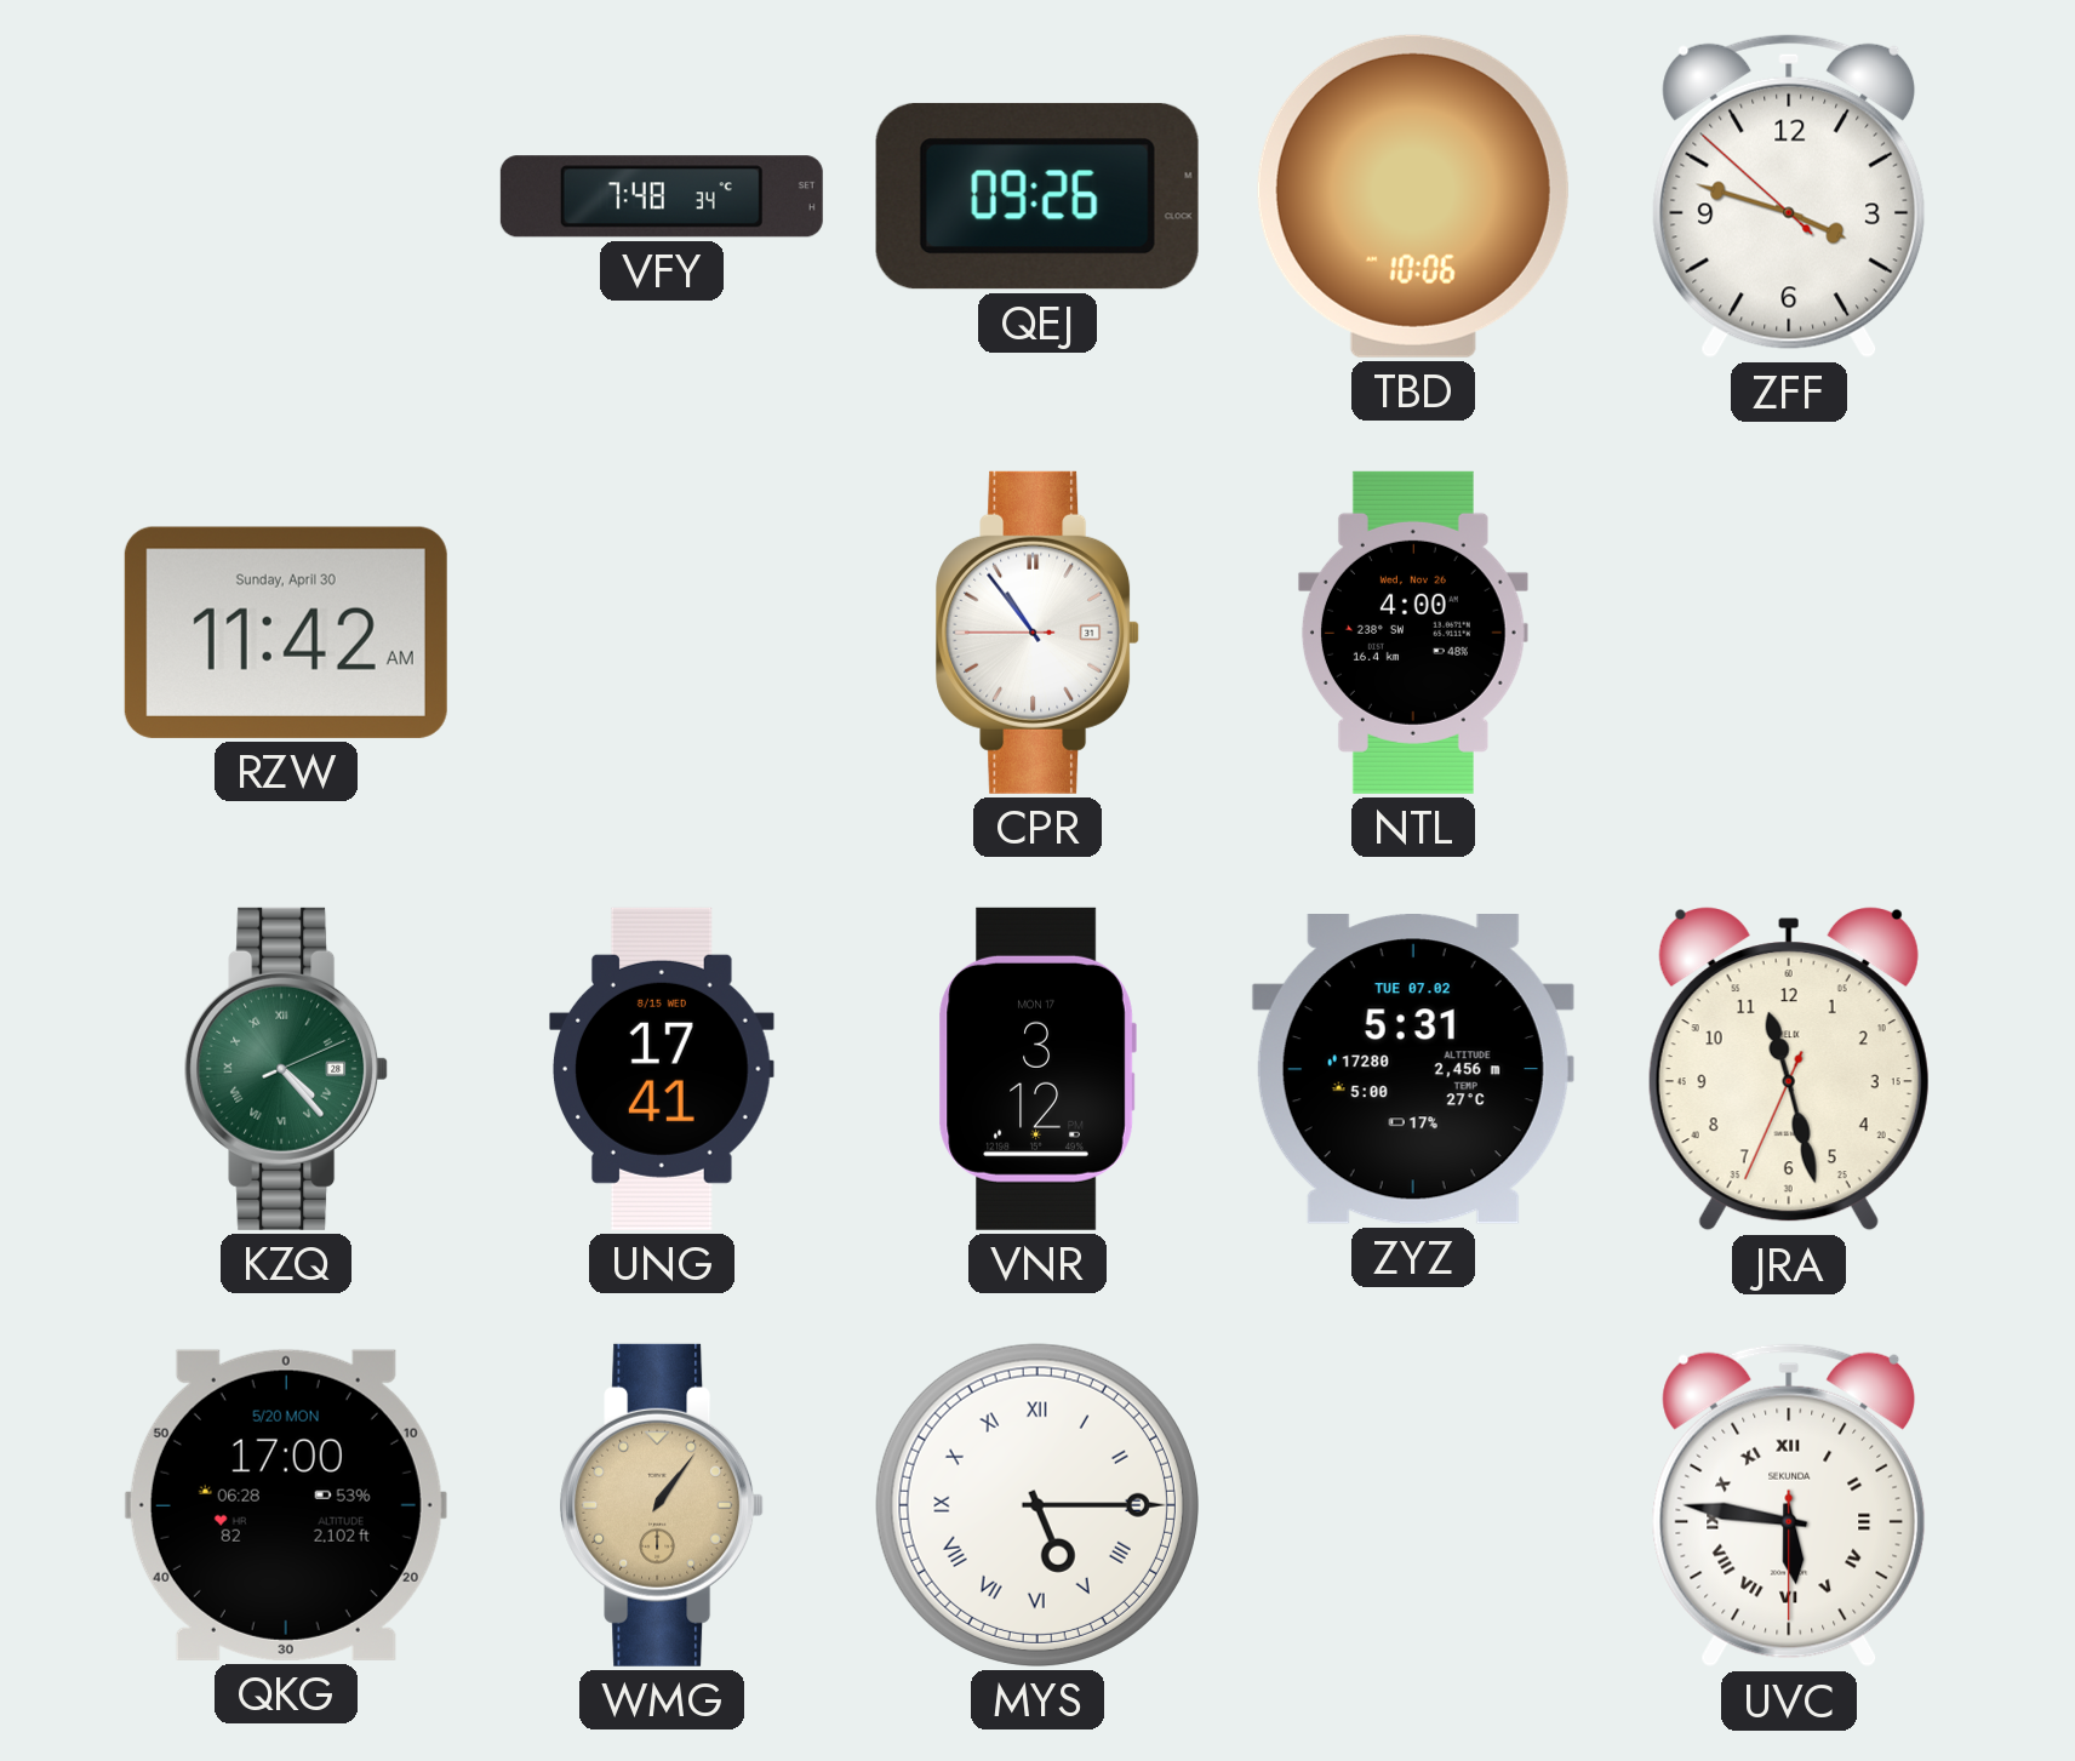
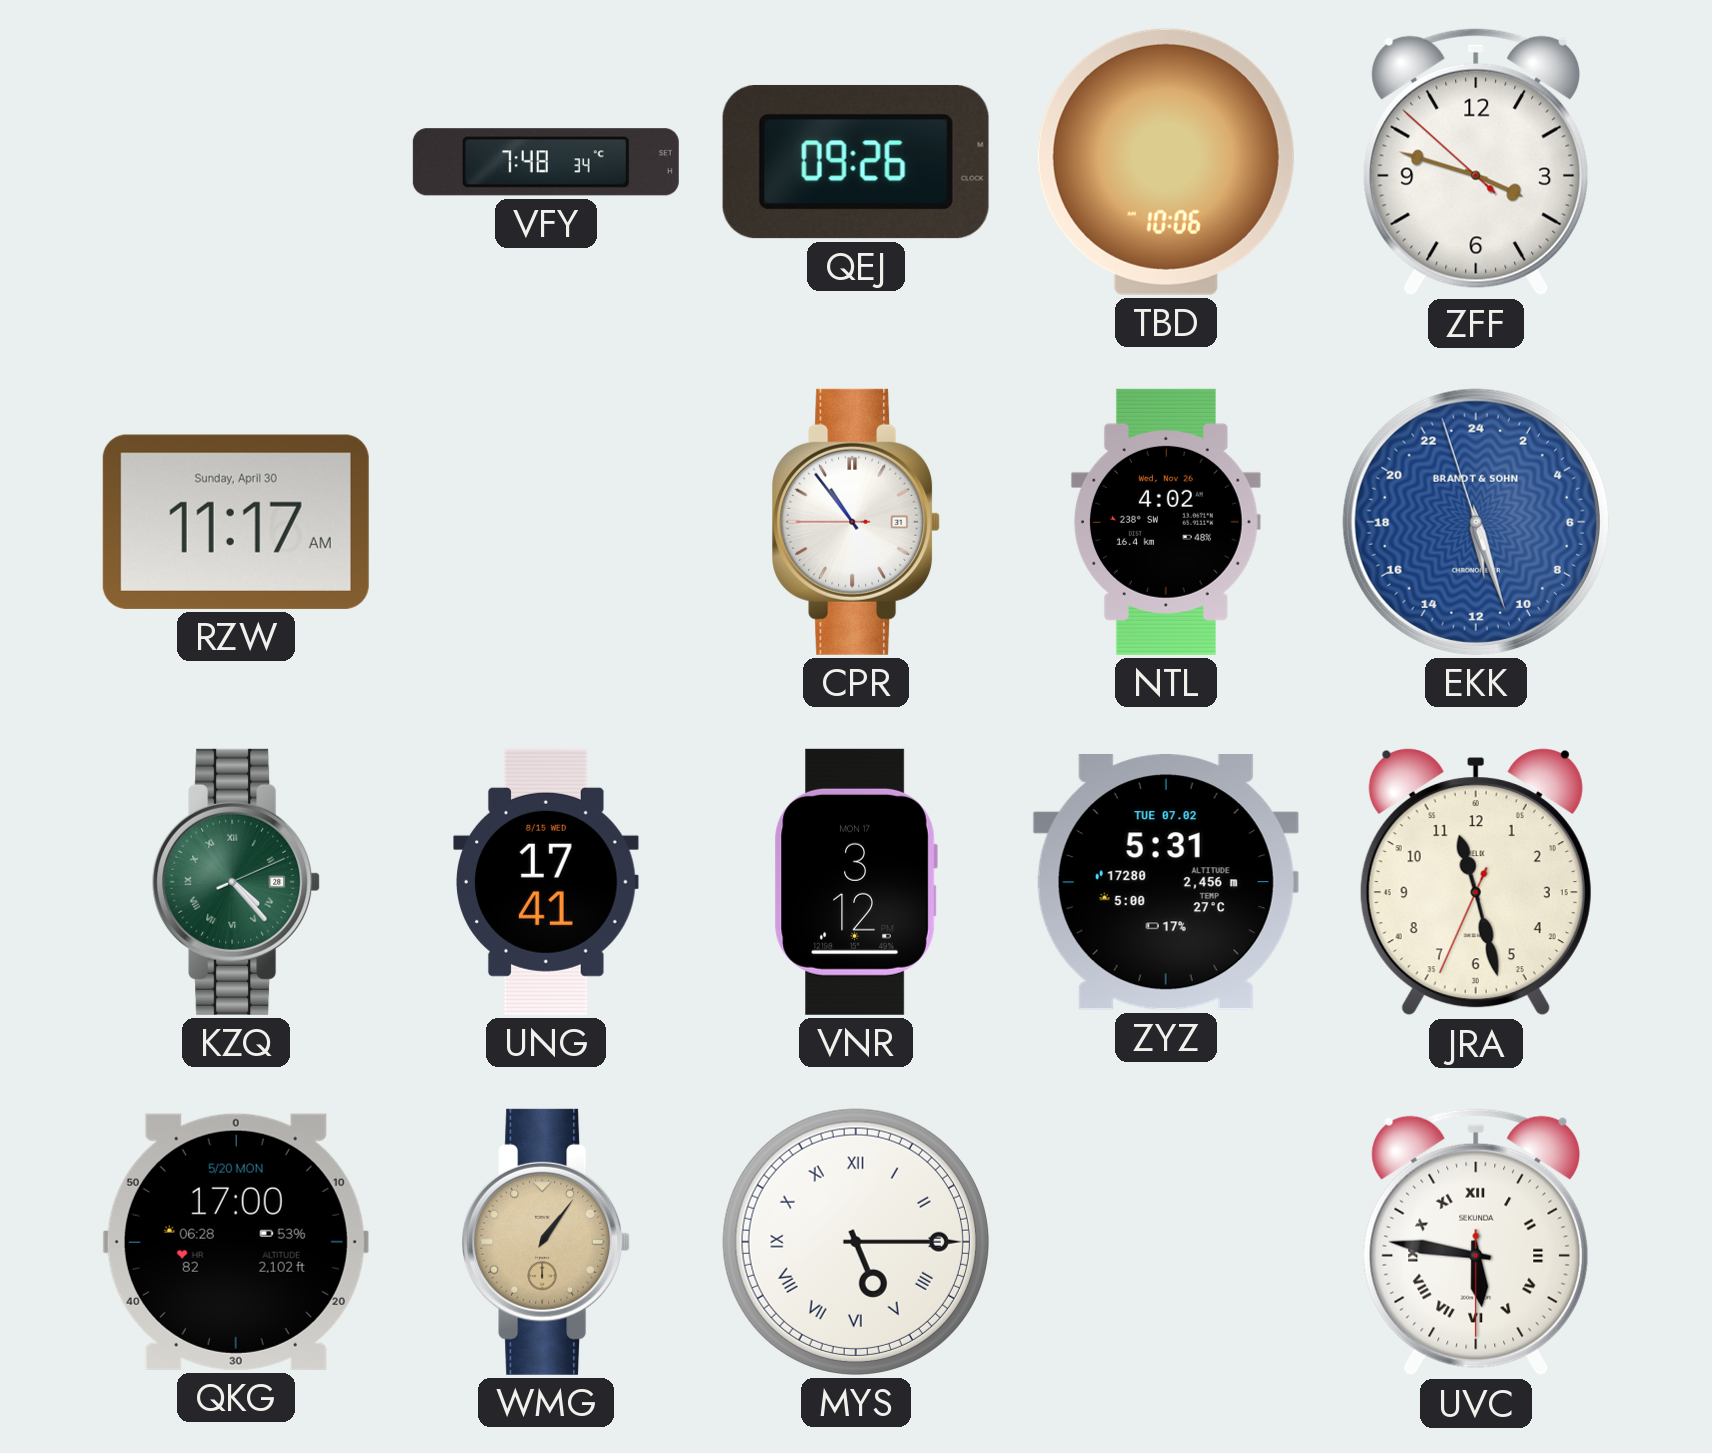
RZW: 11:42 -> 11:17
NTL: 4:00 -> 4:02
EKK: none -> 11:26
